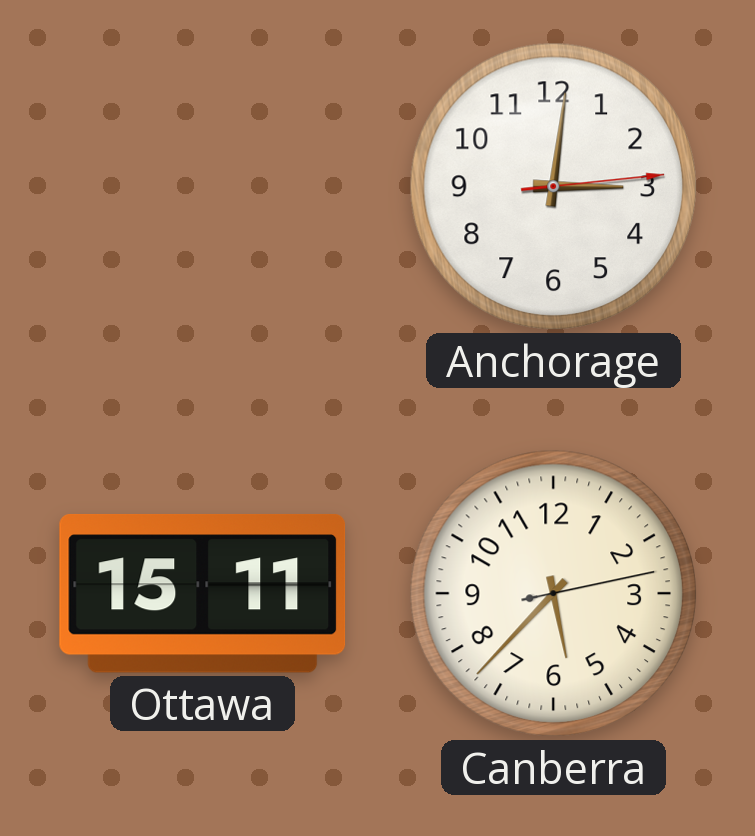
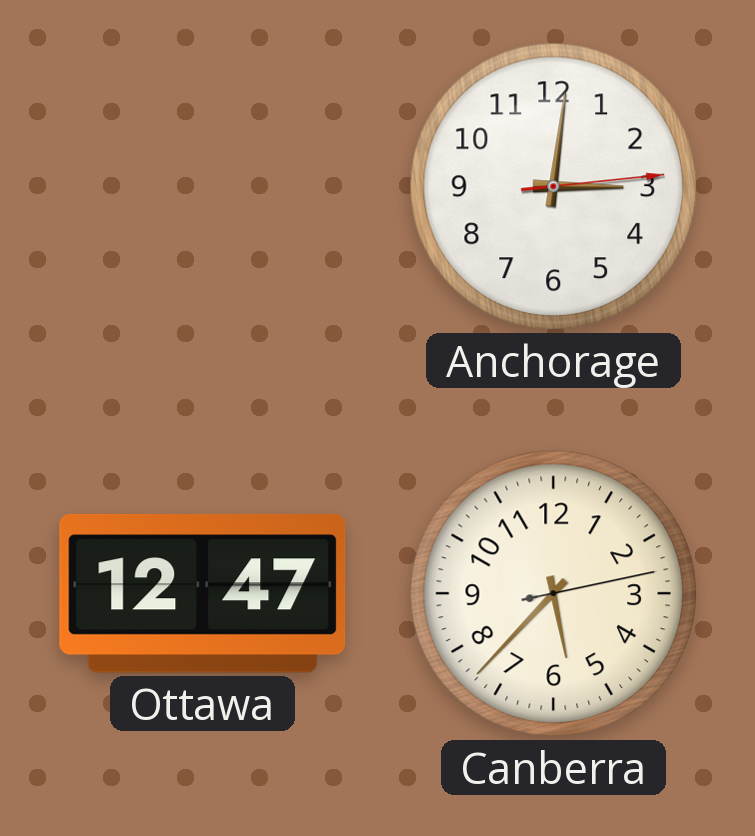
Ottawa: 15:11 -> 12:47
